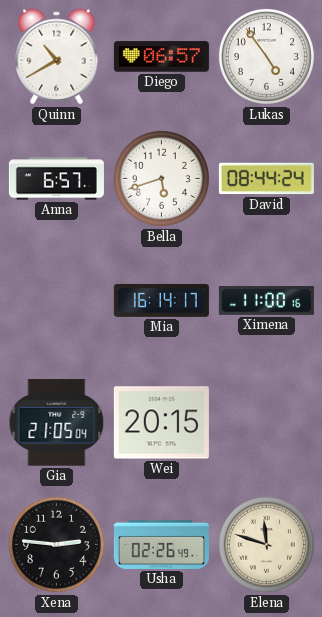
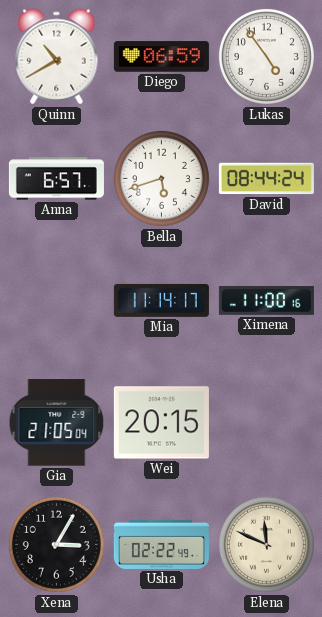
Diego: 06:57 -> 06:59
Mia: 16:14 -> 11:14
Xena: 2:46 -> 3:05
Usha: 02:26 -> 02:22
Elena: 11:48 -> 11:49
